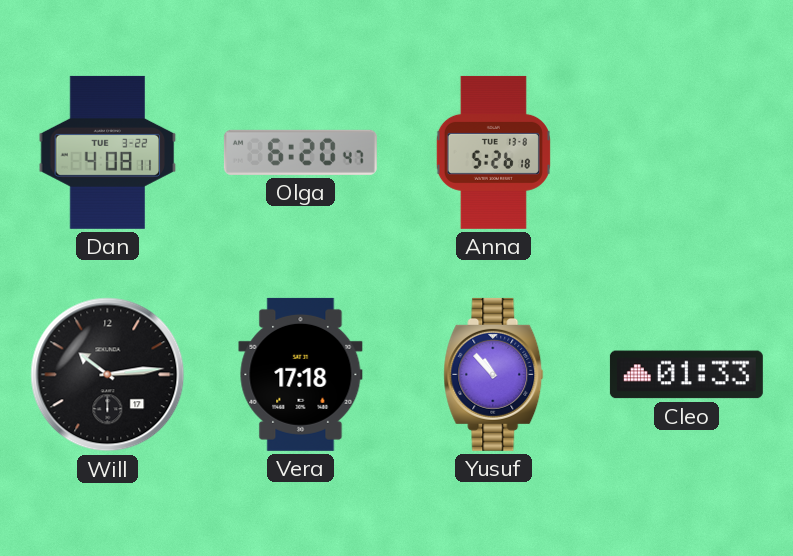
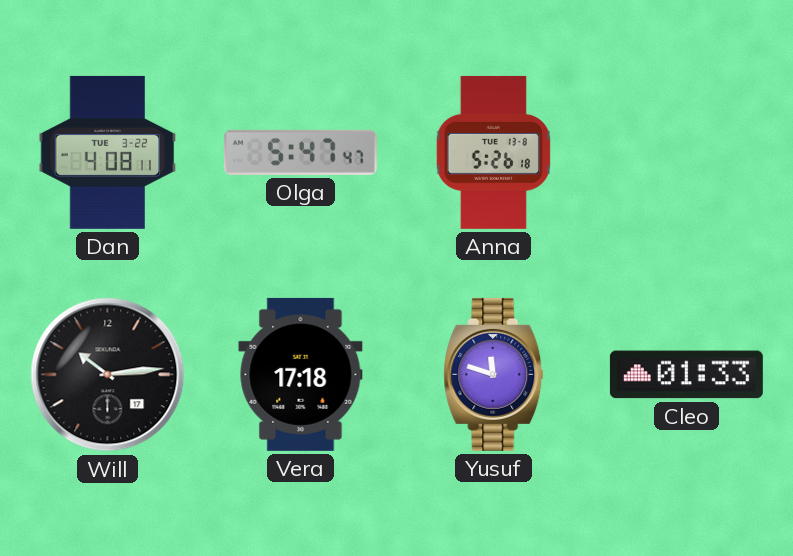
Olga: 6:20 -> 5:47
Yusuf: 10:53 -> 11:48
